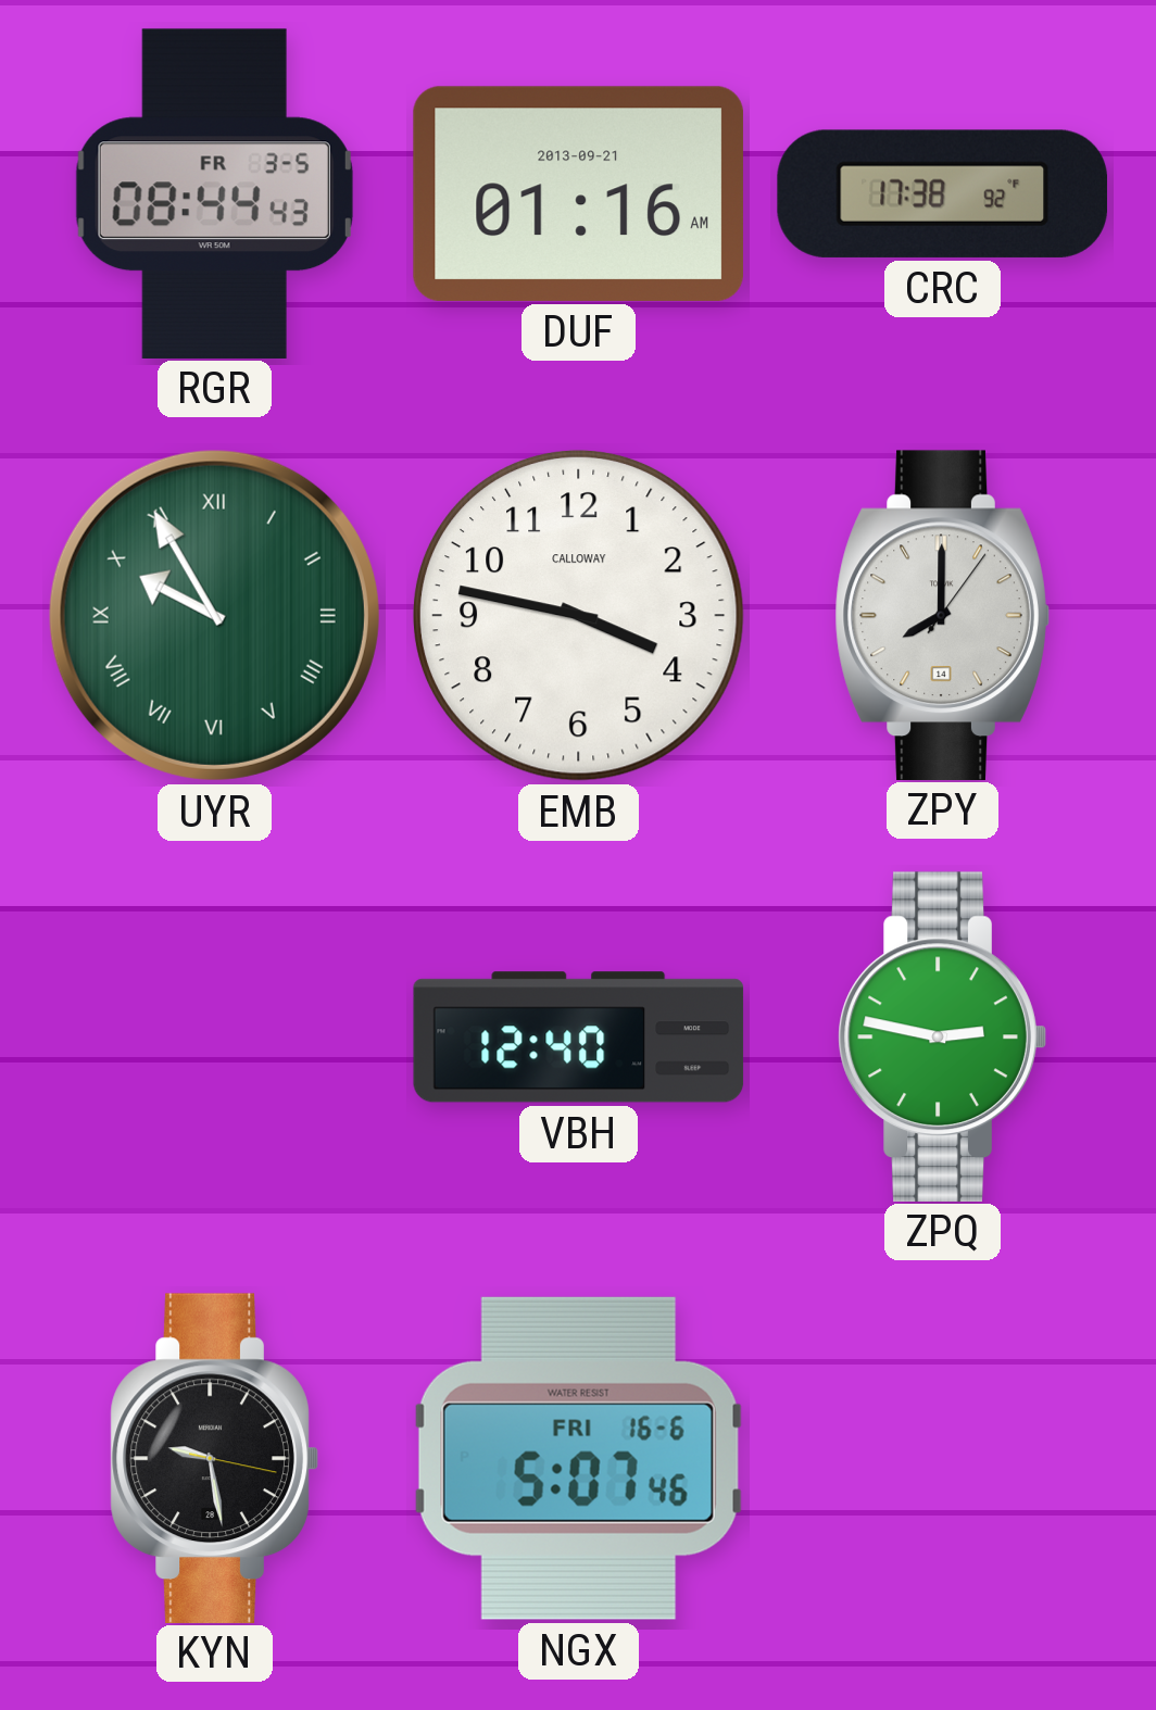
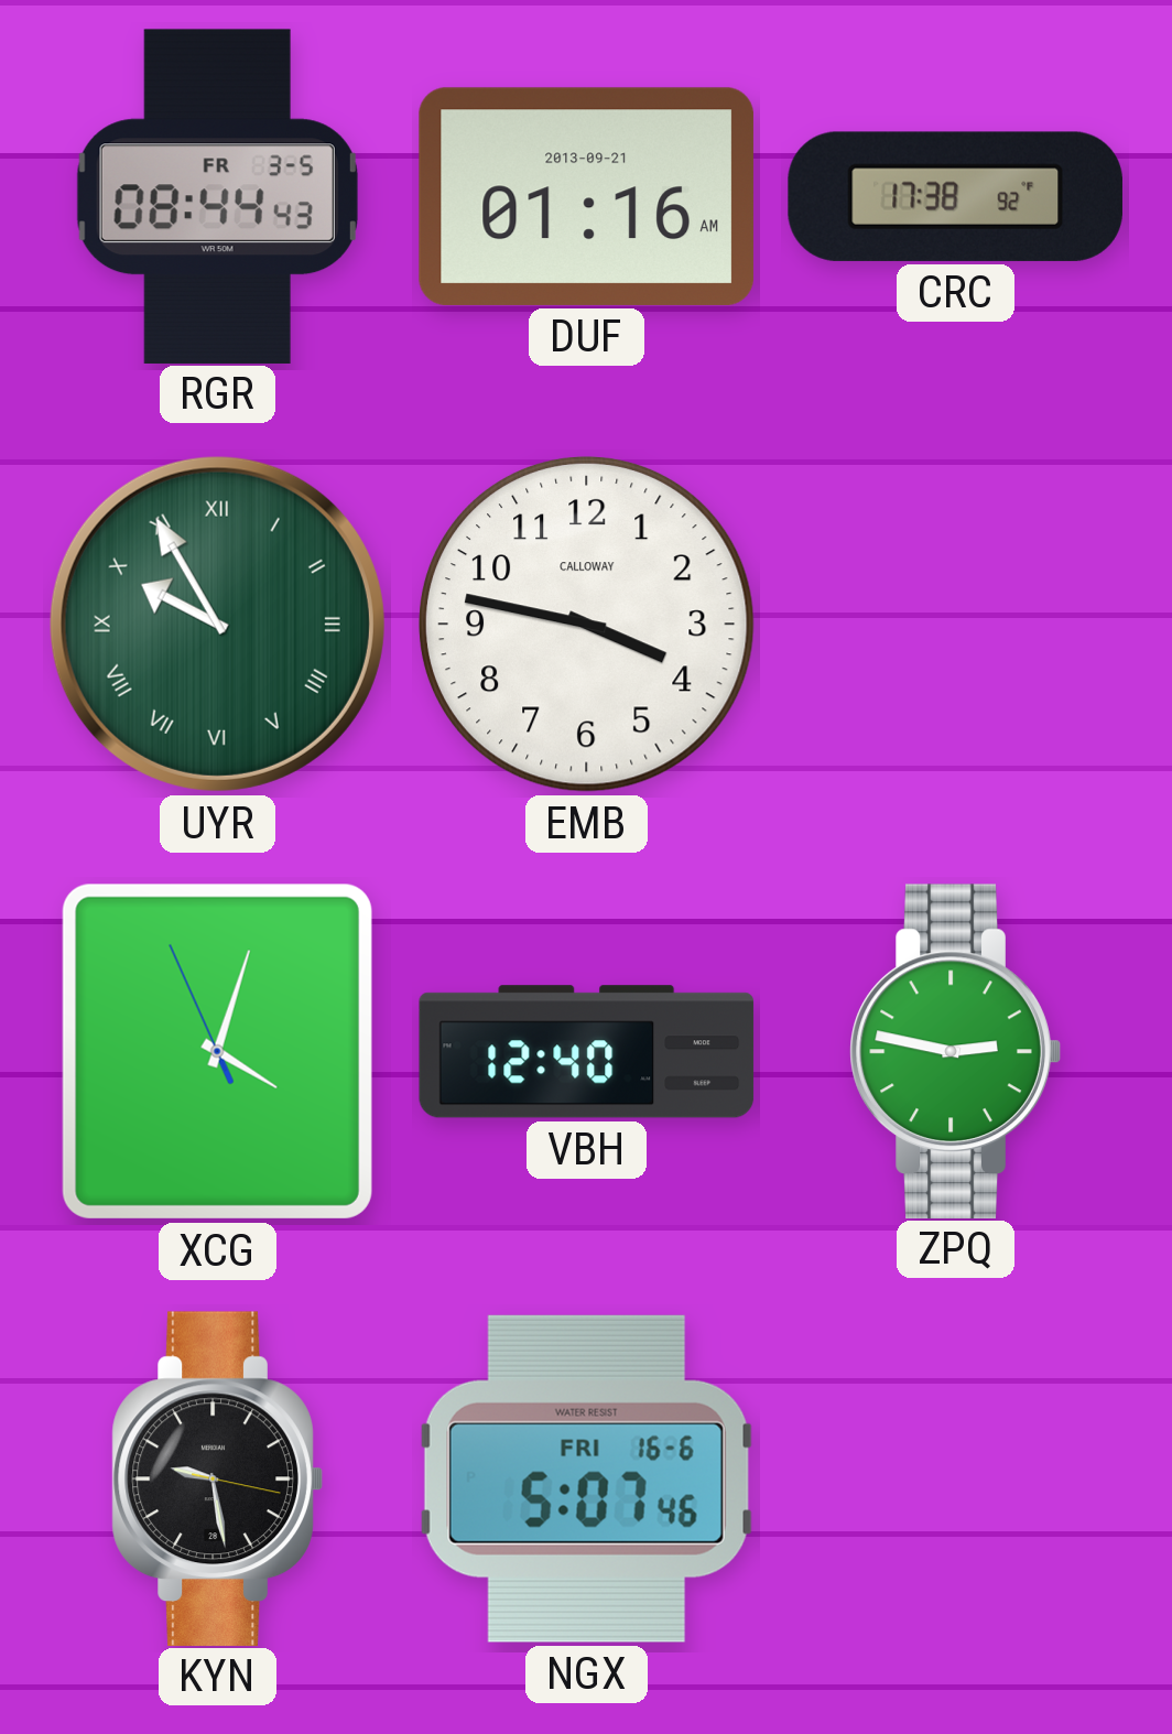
ZPY: 8:00 -> none
XCG: none -> 4:02
